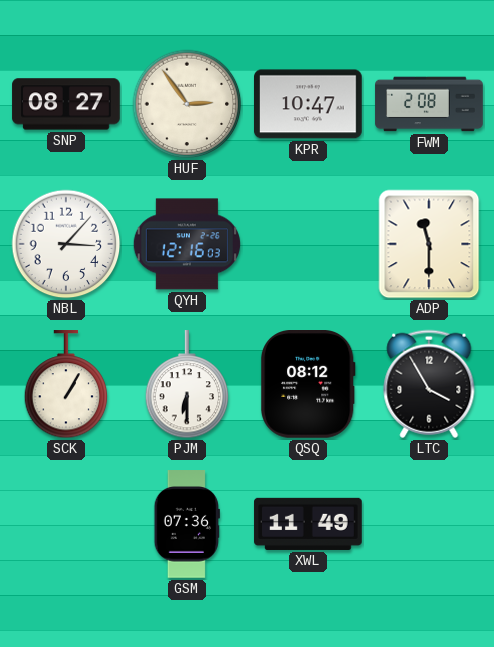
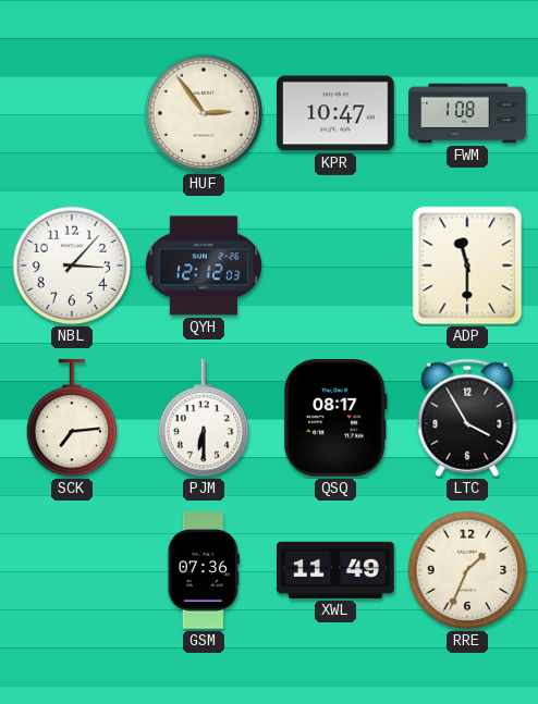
SNP: 08:27 -> none
FWM: 2:08 -> 1:08
QYH: 12:16 -> 12:12
SCK: 1:05 -> 7:14
QSQ: 08:12 -> 08:17
RRE: none -> 1:34
